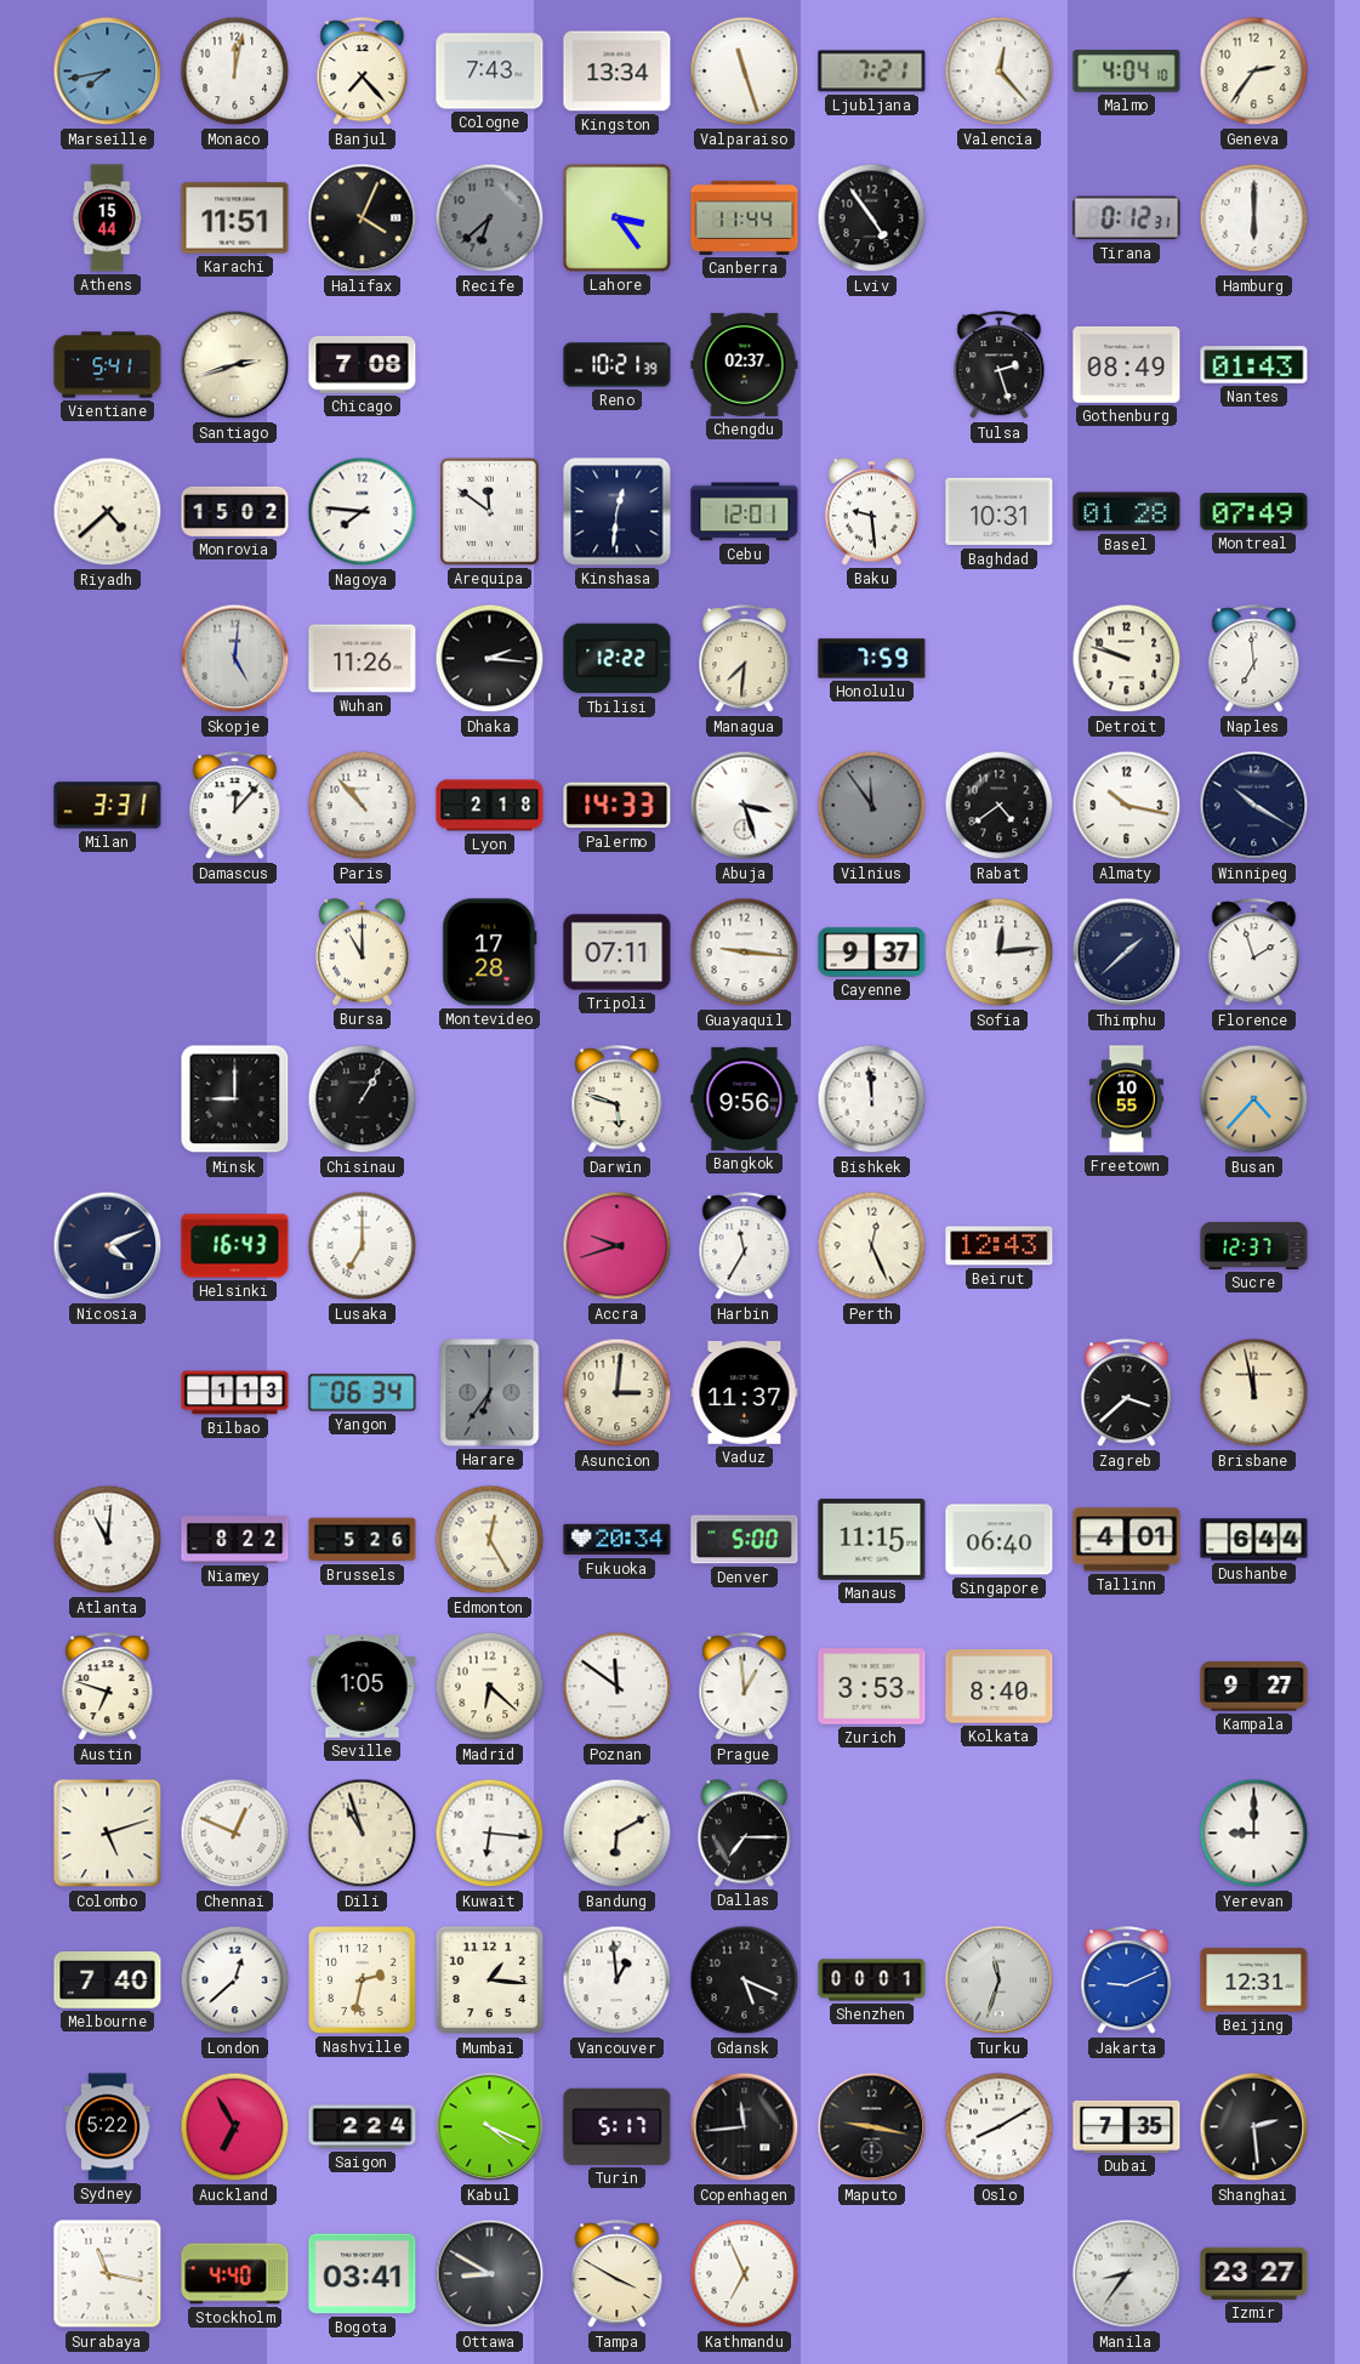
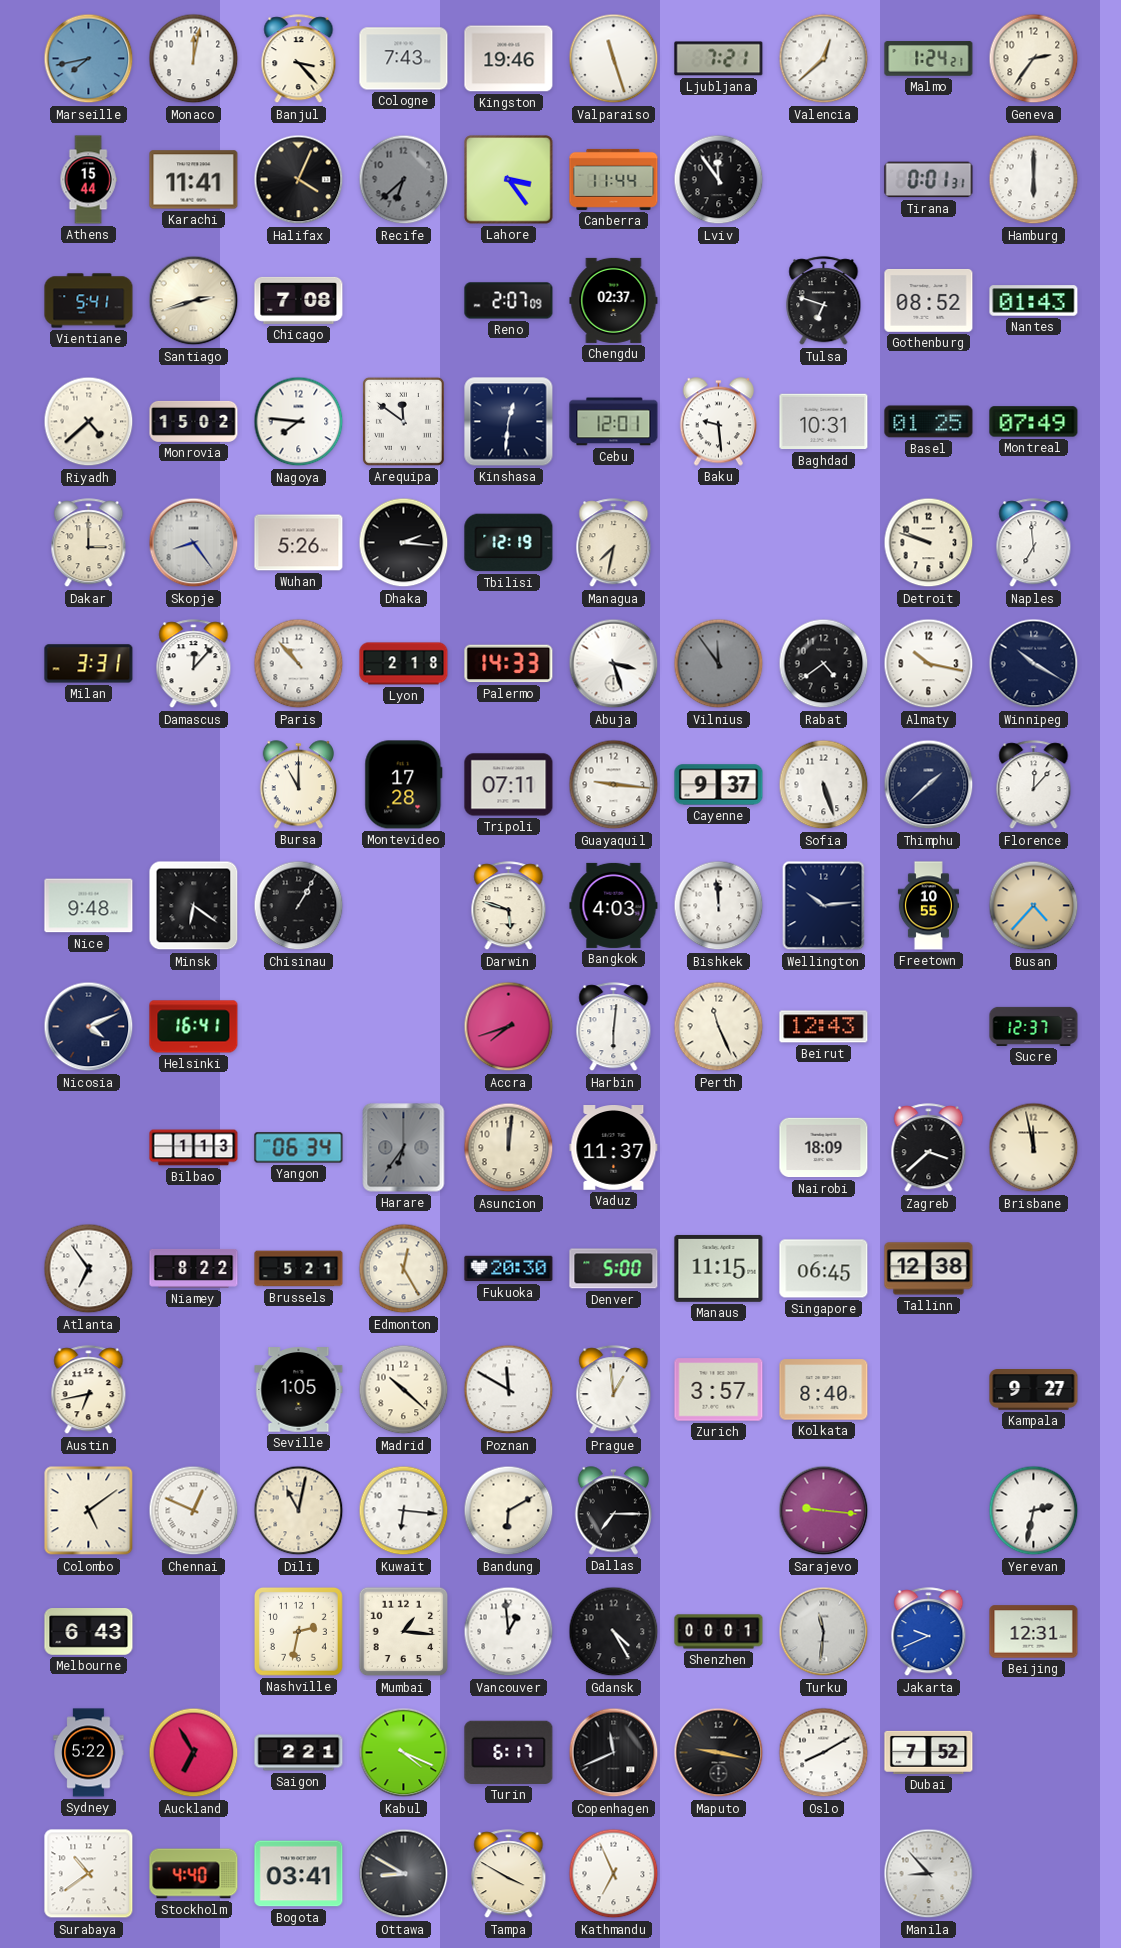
Banjul: 7:23 -> 3:23
Kingston: 13:34 -> 19:46
Valencia: 12:23 -> 12:38
Malmo: 4:04 -> 1:24
Karachi: 11:51 -> 11:41
Lviv: 4:54 -> 11:54
Tirana: 0:12 -> 0:01
Reno: 10:21 -> 2:07
Tulsa: 2:27 -> 6:48
Gothenburg: 08:49 -> 08:52
Basel: 01:28 -> 01:25
Dakar: none -> 3:00
Skopje: 5:01 -> 8:24
Wuhan: 11:26 -> 5:26
Tbilisi: 12:22 -> 12:19
Managua: 7:31 -> 7:32
Honolulu: 7:59 -> none
Sofia: 12:14 -> 5:27
Florence: 1:57 -> 12:07
Nice: none -> 9:48
Minsk: 9:00 -> 6:21
Bangkok: 9:56 -> 4:03
Wellington: none -> 10:14
Helsinki: 16:43 -> 16:41
Lusaka: 7:00 -> none
Accra: 9:42 -> 7:42
Harbin: 11:35 -> 6:01
Perth: 12:26 -> 11:26
Asuncion: 3:01 -> 12:01
Nairobi: none -> 18:09
Atlanta: 11:01 -> 6:54
Brussels: 5:26 -> 5:21
Fukuoka: 20:34 -> 20:30
Singapore: 06:40 -> 06:45
Tallinn: 4:01 -> 12:38
Dushanbe: 6:44 -> none
Austin: 6:48 -> 6:43
Madrid: 6:22 -> 10:22
Poznan: 11:51 -> 11:50
Zurich: 3:53 -> 3:57
Colombo: 5:12 -> 5:09
Dili: 10:57 -> 11:02
Sarajevo: none -> 9:16
Yerevan: 9:00 -> 2:32
Melbourne: 7:40 -> 6:43
London: 12:38 -> none
Gdansk: 5:19 -> 4:25
Turku: 11:33 -> 11:31
Jakarta: 9:11 -> 9:41
Saigon: 2:24 -> 2:21
Turin: 5:17 -> 6:17
Copenhagen: 11:44 -> 11:41
Dubai: 7:35 -> 7:52
Shanghai: 2:29 -> none
Surabaya: 11:17 -> 10:39
Manila: 8:36 -> 8:53
Izmir: 23:27 -> none
